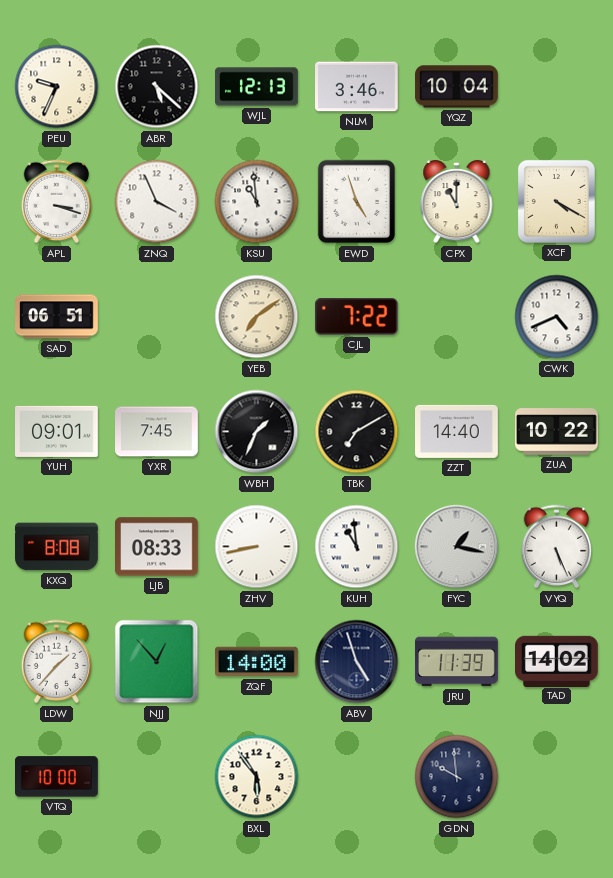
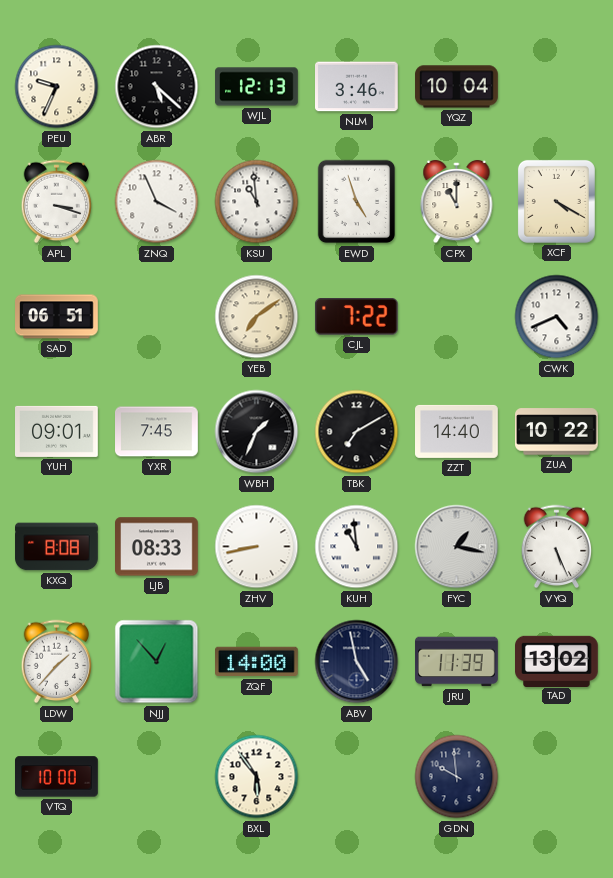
ABV: 4:57 -> 4:58
TAD: 14:02 -> 13:02
